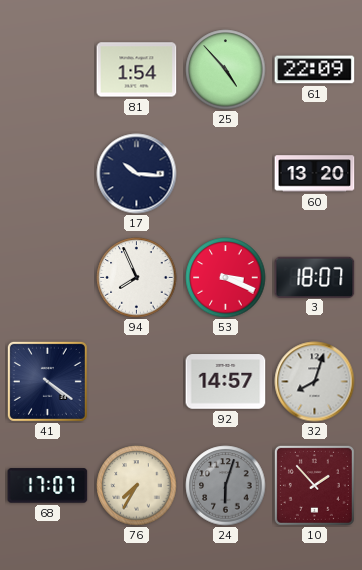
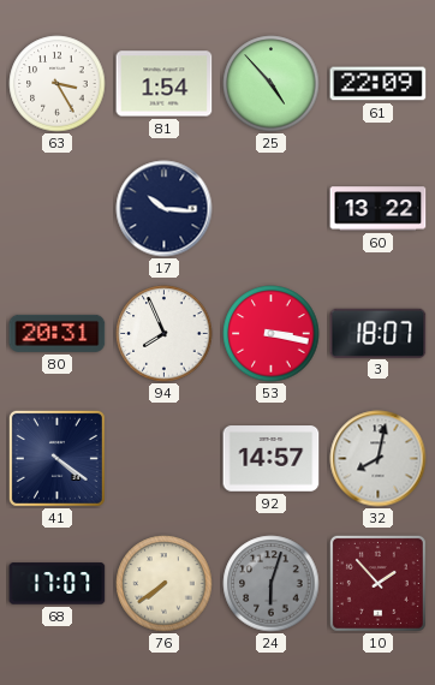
63: none -> 3:25
60: 13:20 -> 13:22
80: none -> 20:31
53: 3:19 -> 3:17
32: 8:03 -> 8:02
76: 7:35 -> 7:39
